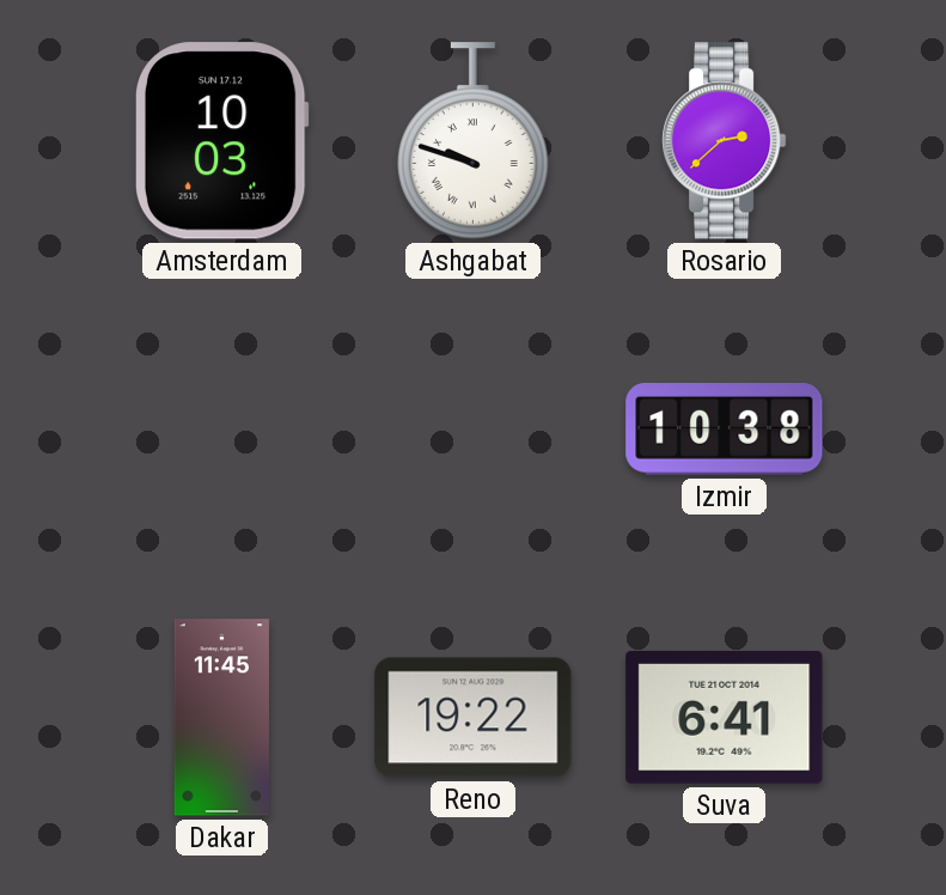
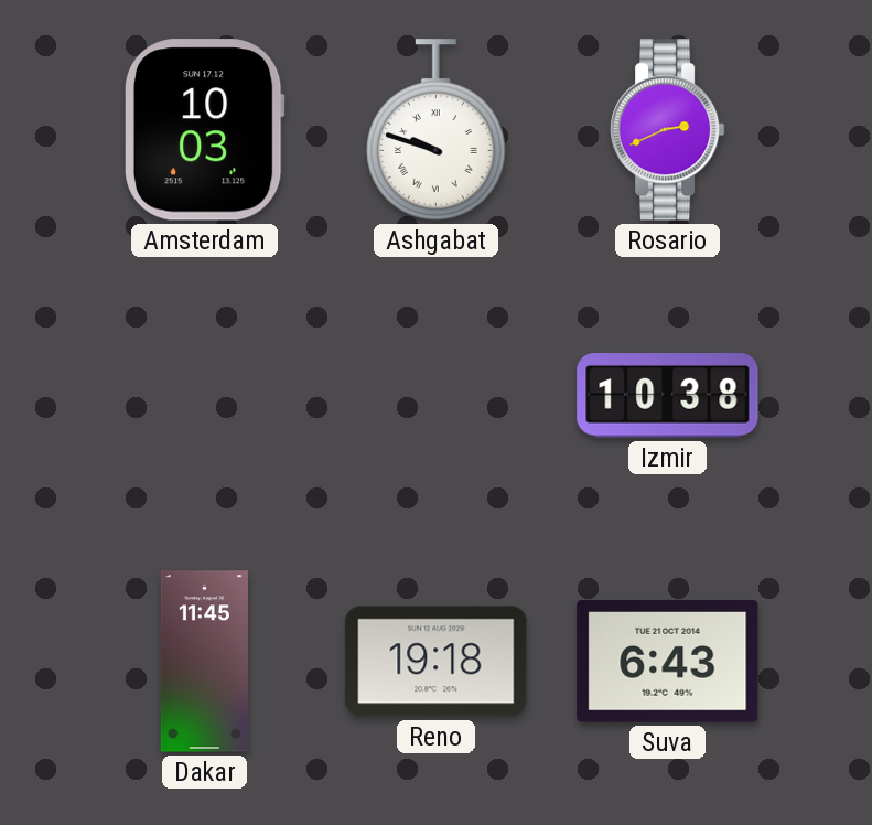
Rosario: 2:38 -> 2:41
Reno: 19:22 -> 19:18
Suva: 6:41 -> 6:43
